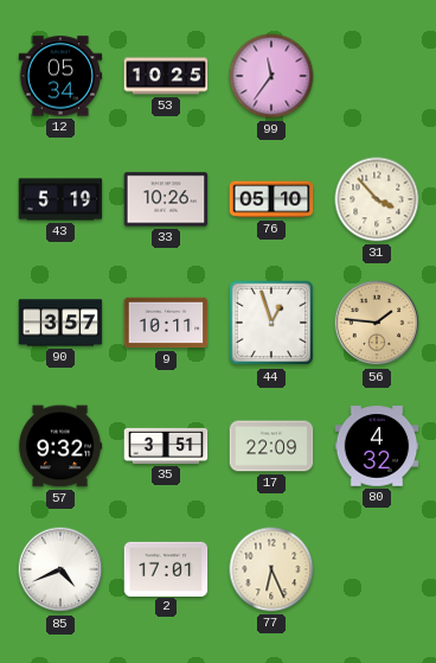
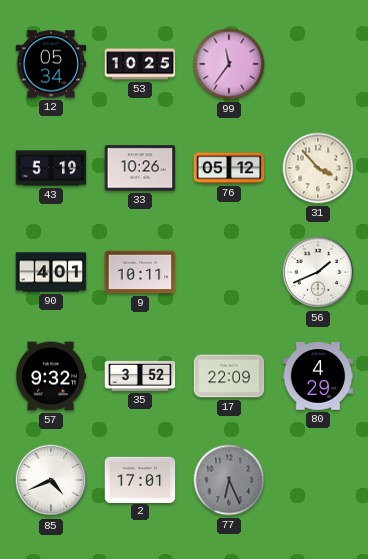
76: 05:10 -> 05:12
90: 3:57 -> 4:01
44: 12:57 -> none
56: 1:46 -> 1:41
56 dial: champagne -> white
35: 3:51 -> 3:52
80: 4:32 -> 4:29
77 dial: cream -> grey
